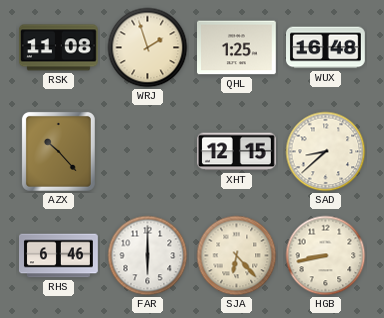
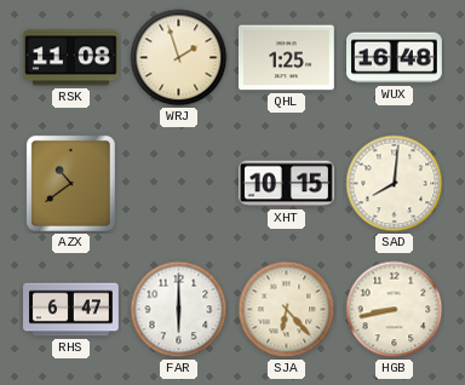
AZX: 10:23 -> 10:39
XHT: 12:15 -> 10:15
SAD: 8:38 -> 8:01
RHS: 6:46 -> 6:47
